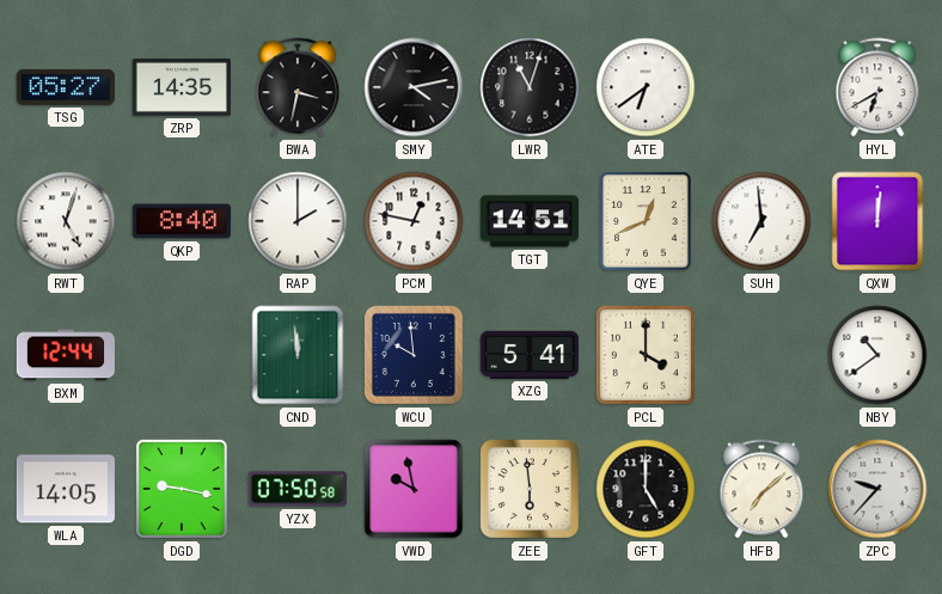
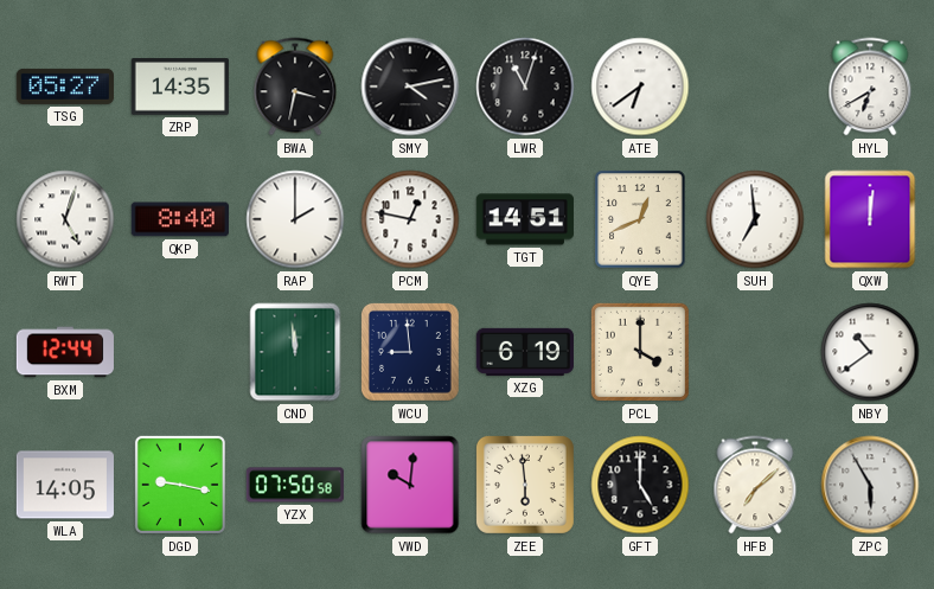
WCU: 9:59 -> 8:59
XZG: 5:41 -> 6:19
VWD: 9:58 -> 10:01
ZPC: 9:37 -> 5:55
